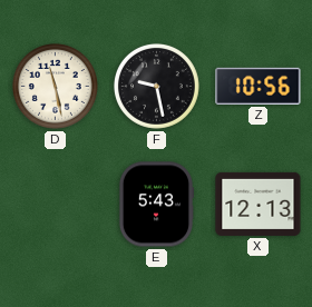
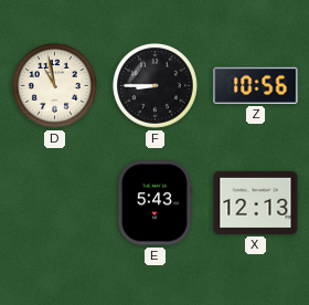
D: 11:28 -> 10:58
F: 9:28 -> 8:45
